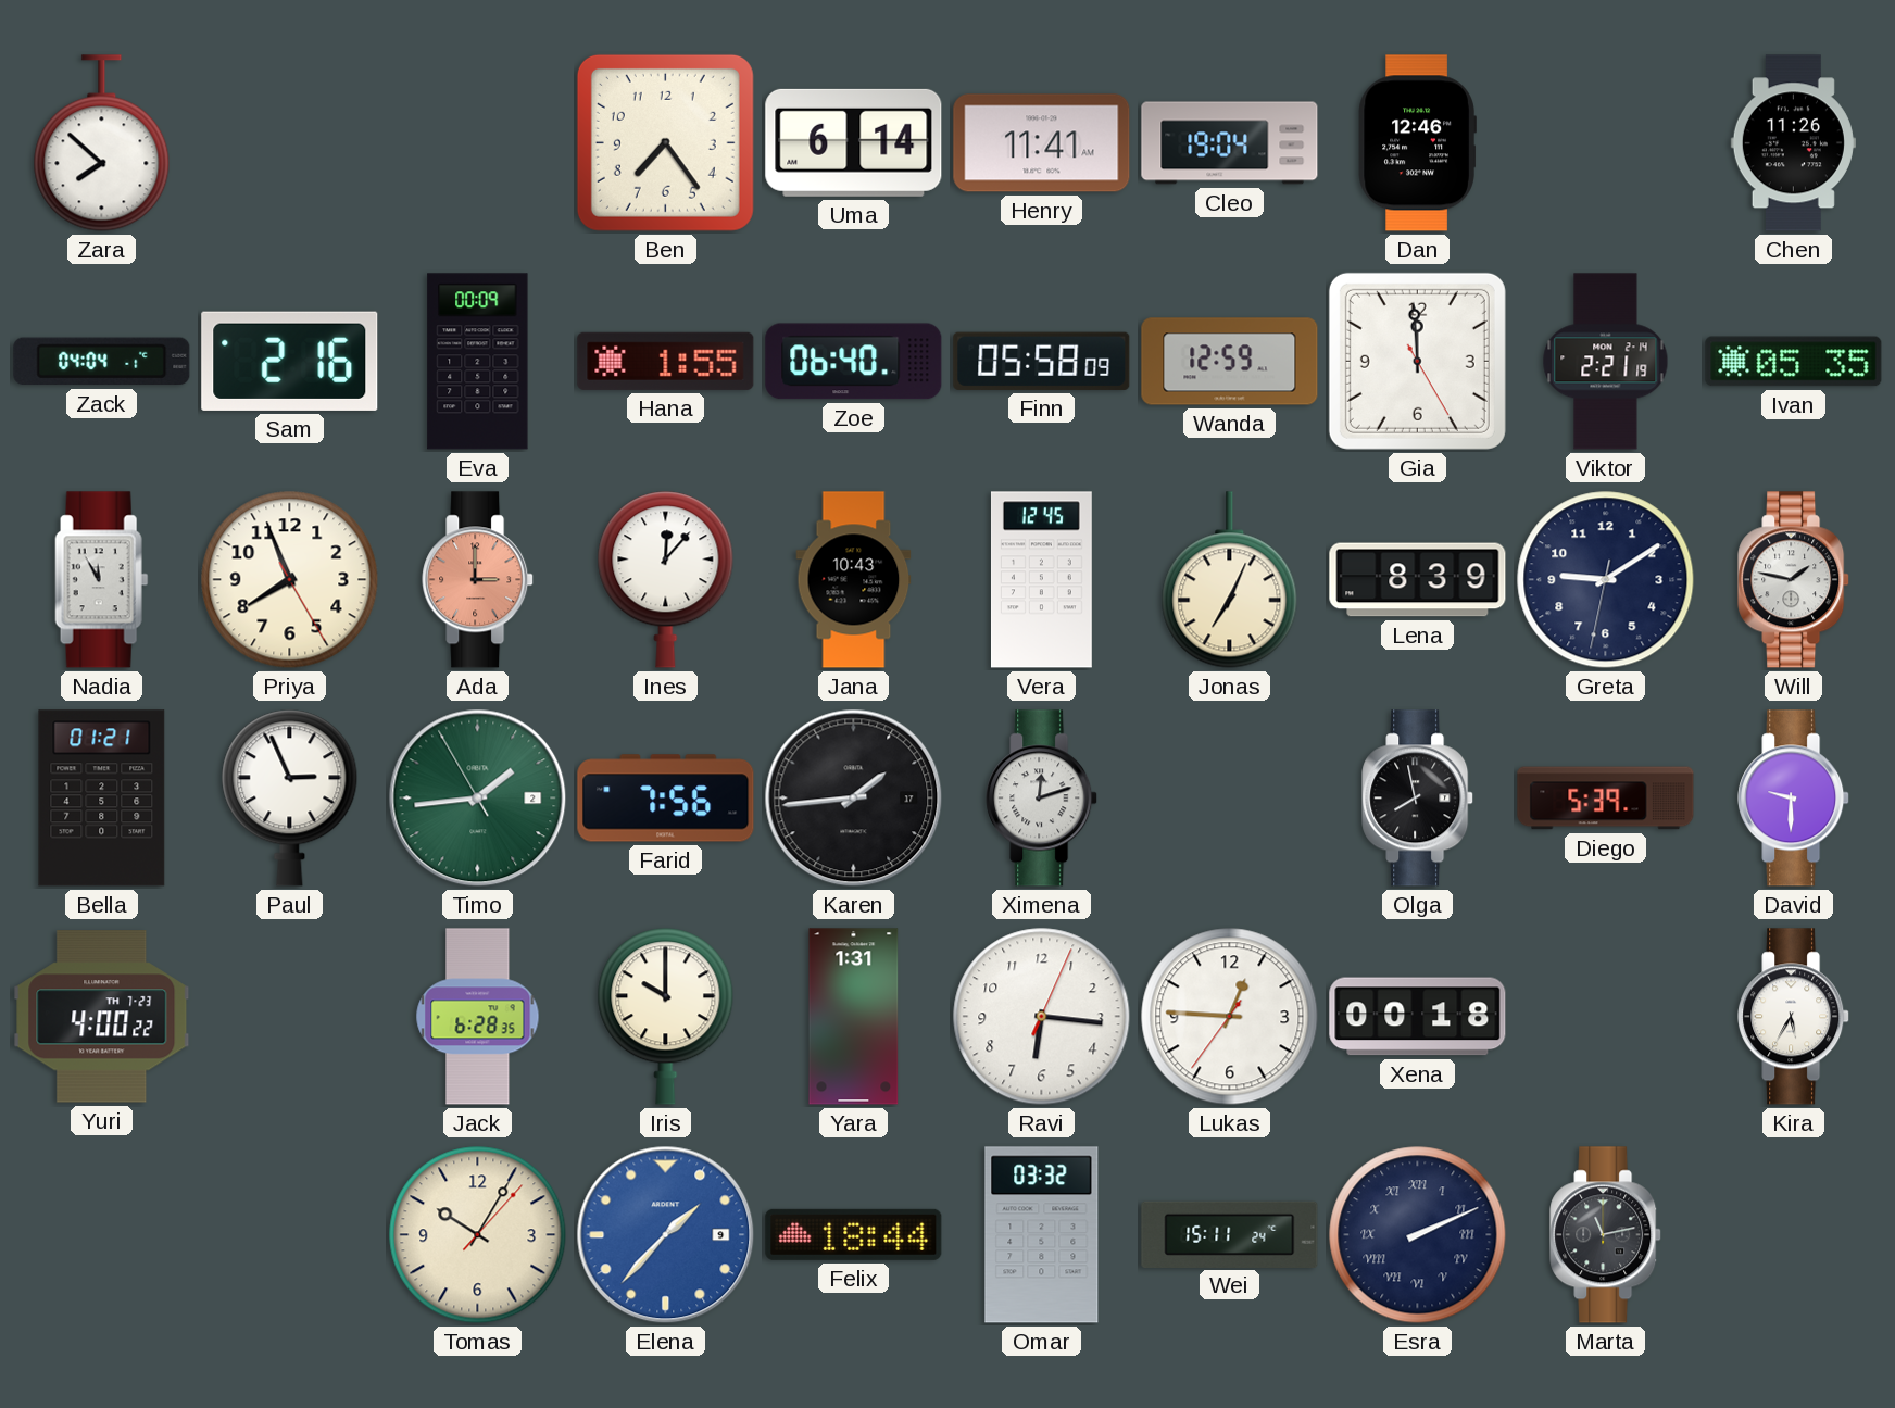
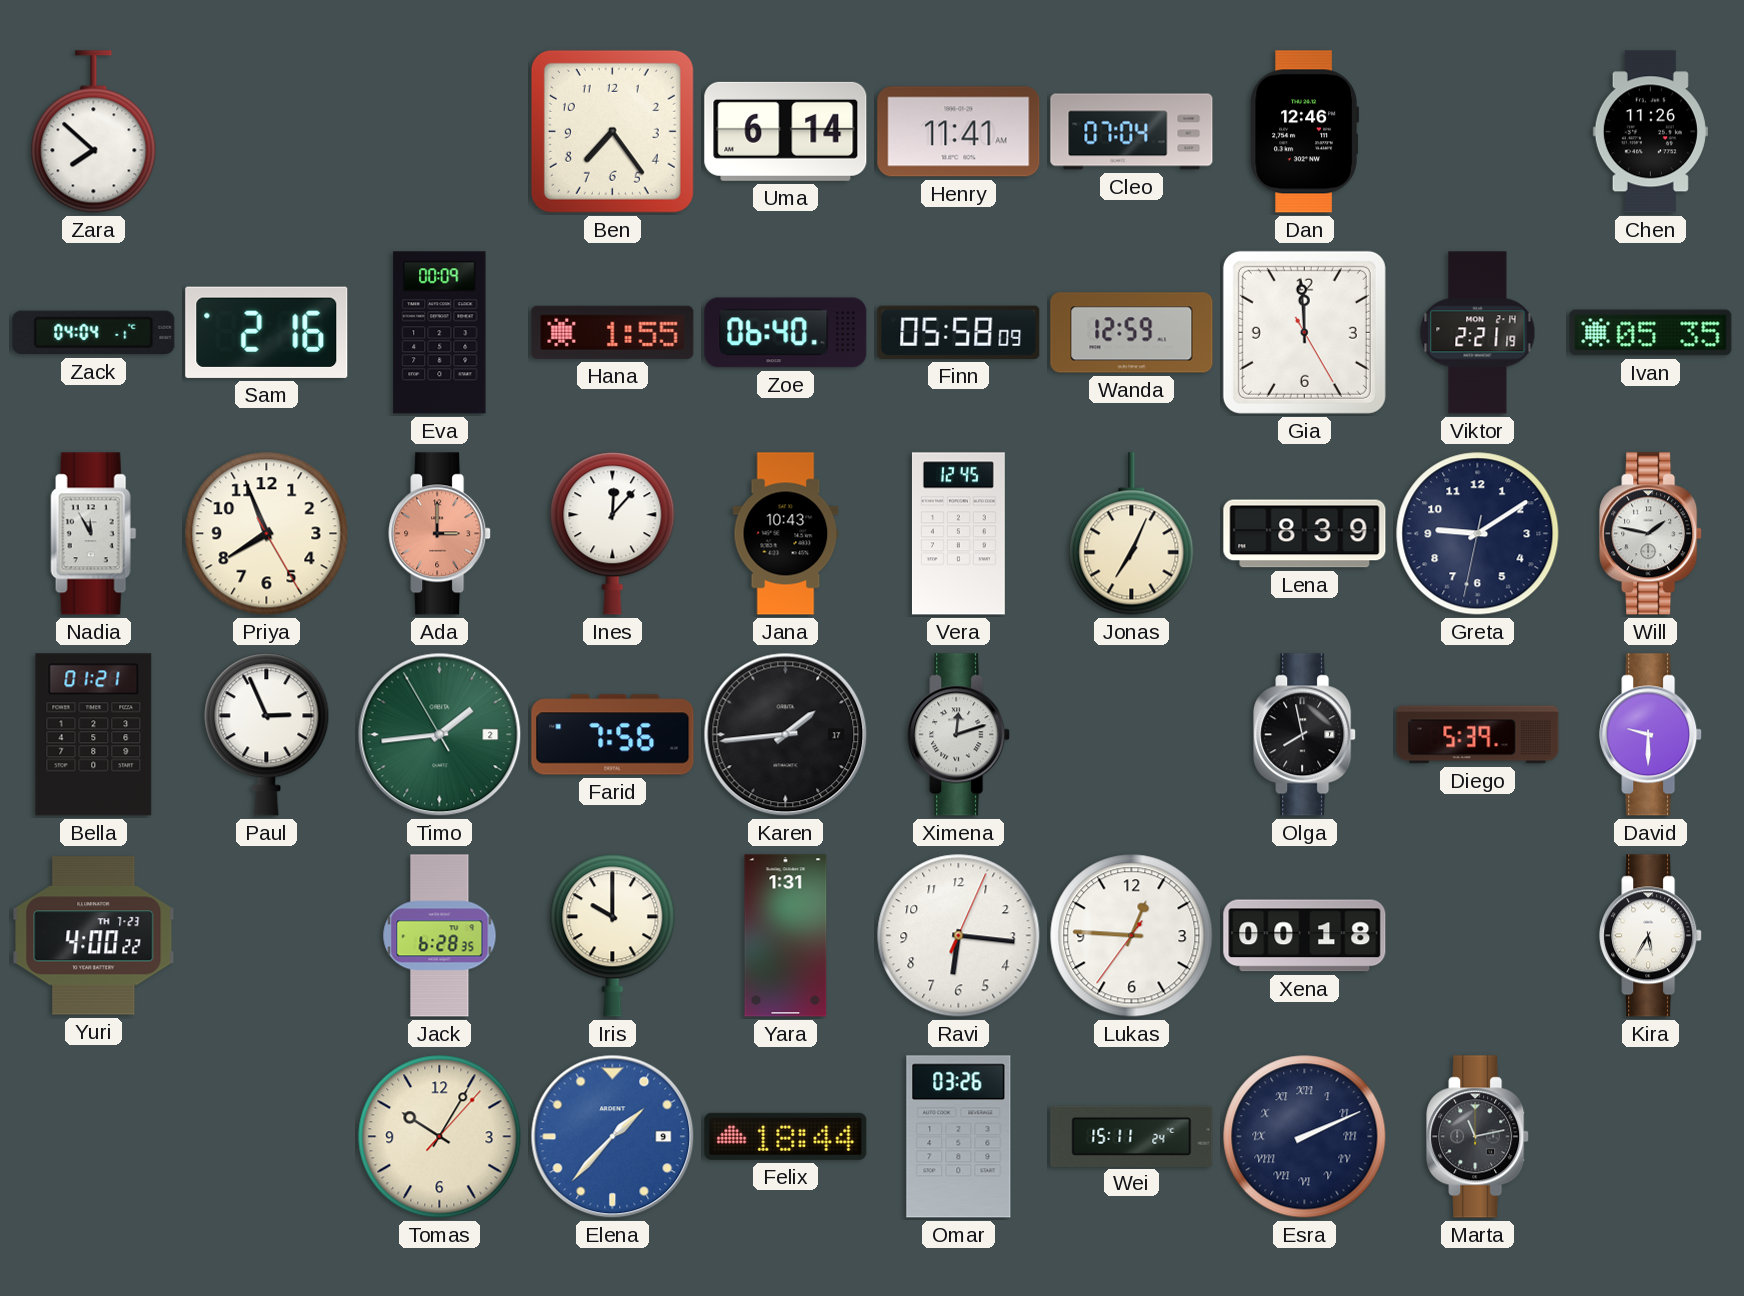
Cleo: 19:04 -> 07:04
Omar: 03:32 -> 03:26
